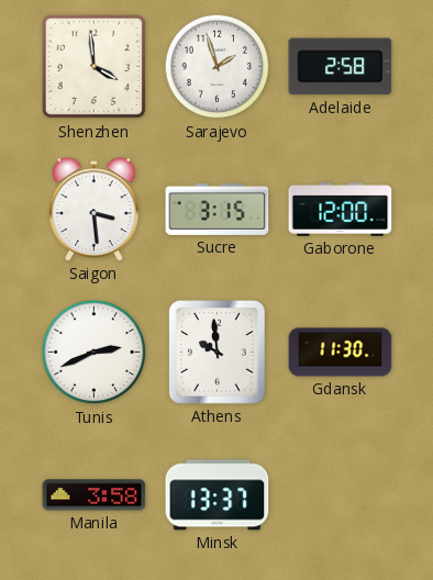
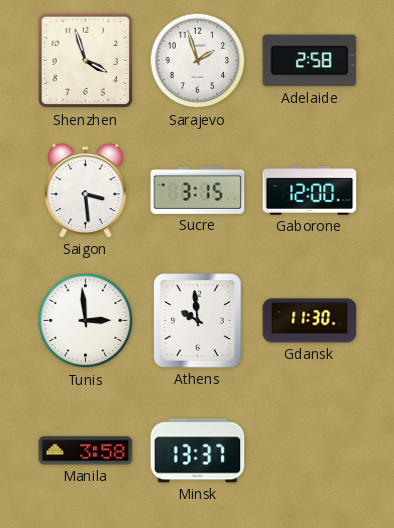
Shenzhen: 3:59 -> 3:57
Tunis: 2:41 -> 2:59
